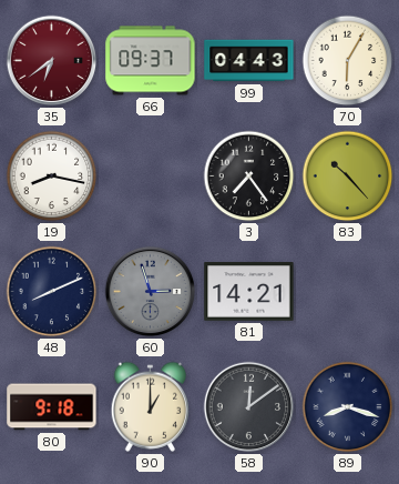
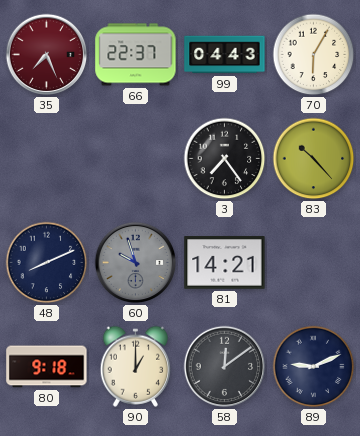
35: 6:39 -> 7:26
66: 09:37 -> 22:37
19: 8:17 -> none
60: 2:57 -> 9:57
89: 8:18 -> 9:11
